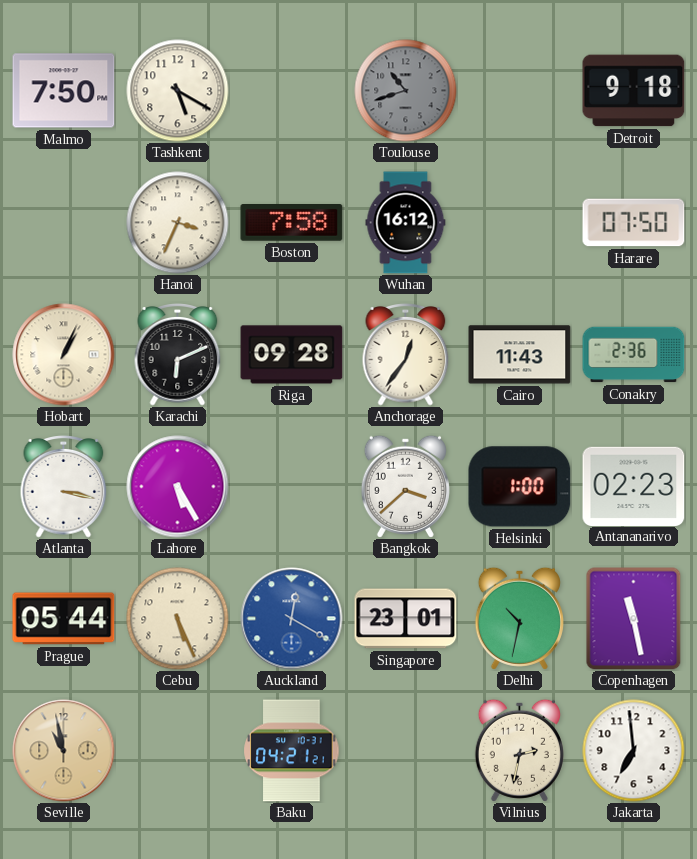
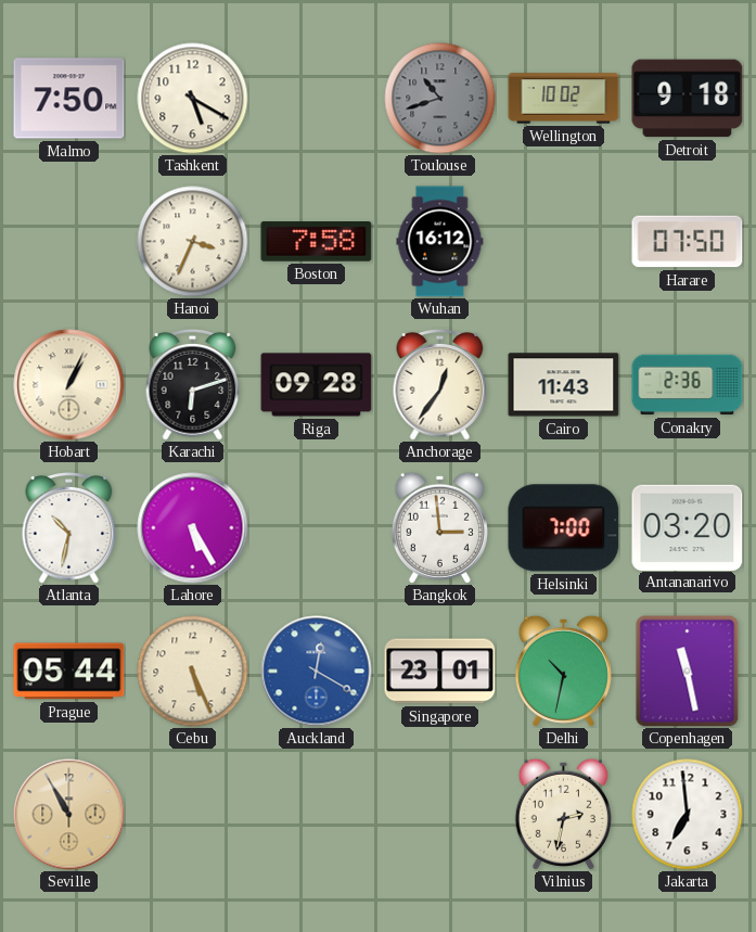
Wellington: none -> 10:02
Karachi: 6:11 -> 6:12
Atlanta: 3:17 -> 10:32
Bangkok: 3:38 -> 2:59
Helsinki: 1:00 -> 7:00
Antananarivo: 02:23 -> 03:20
Seville: 10:58 -> 10:55
Baku: 04:21 -> none
